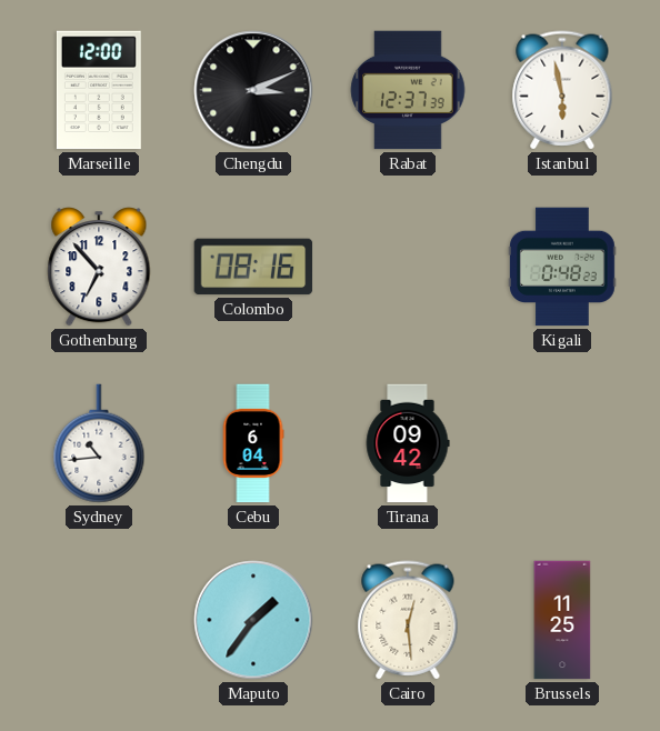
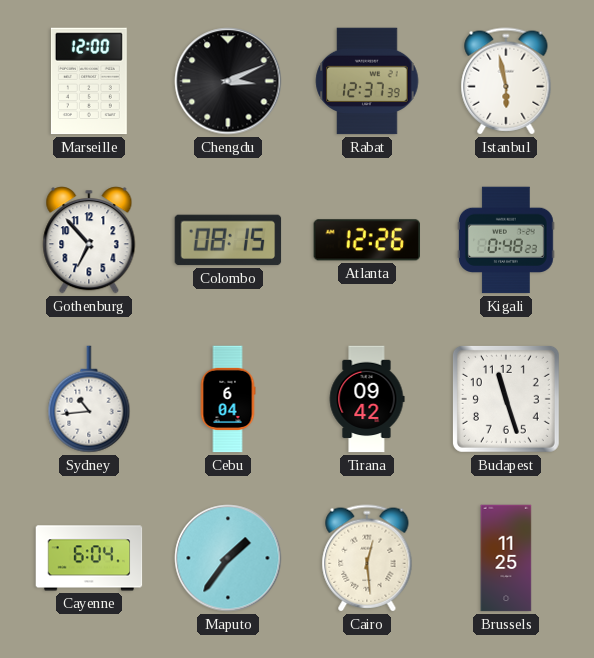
Colombo: 08:16 -> 08:15
Atlanta: none -> 12:26
Budapest: none -> 11:27
Cayenne: none -> 6:04
